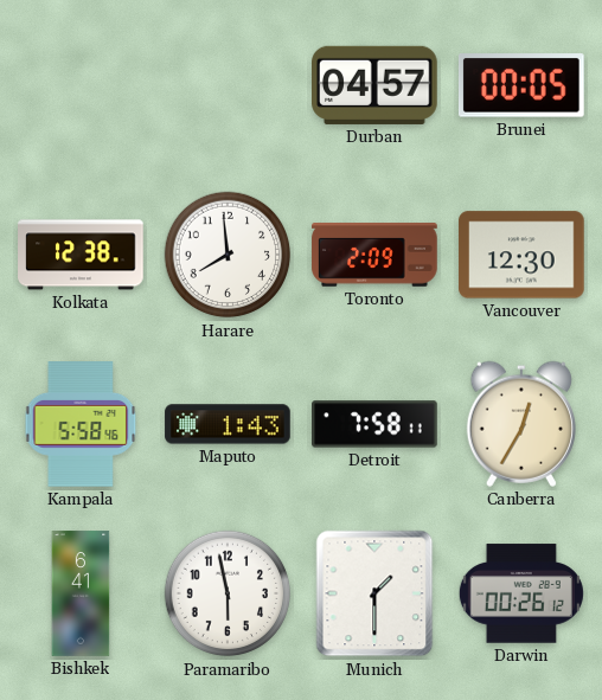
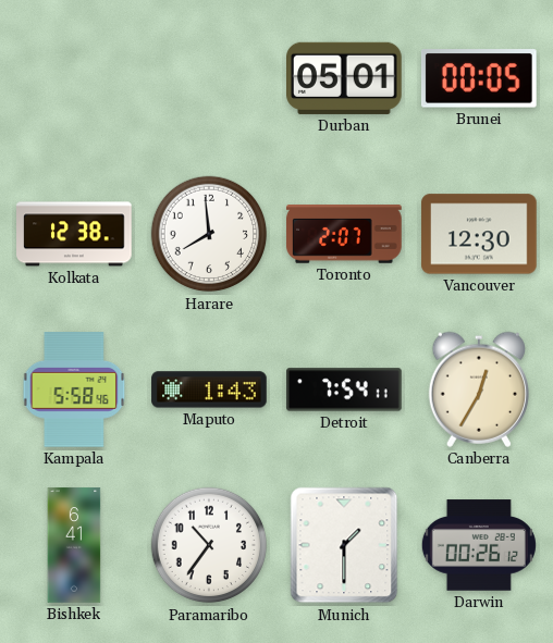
Durban: 04:57 -> 05:01
Toronto: 2:09 -> 2:07
Detroit: 7:58 -> 7:54
Paramaribo: 5:58 -> 10:36
